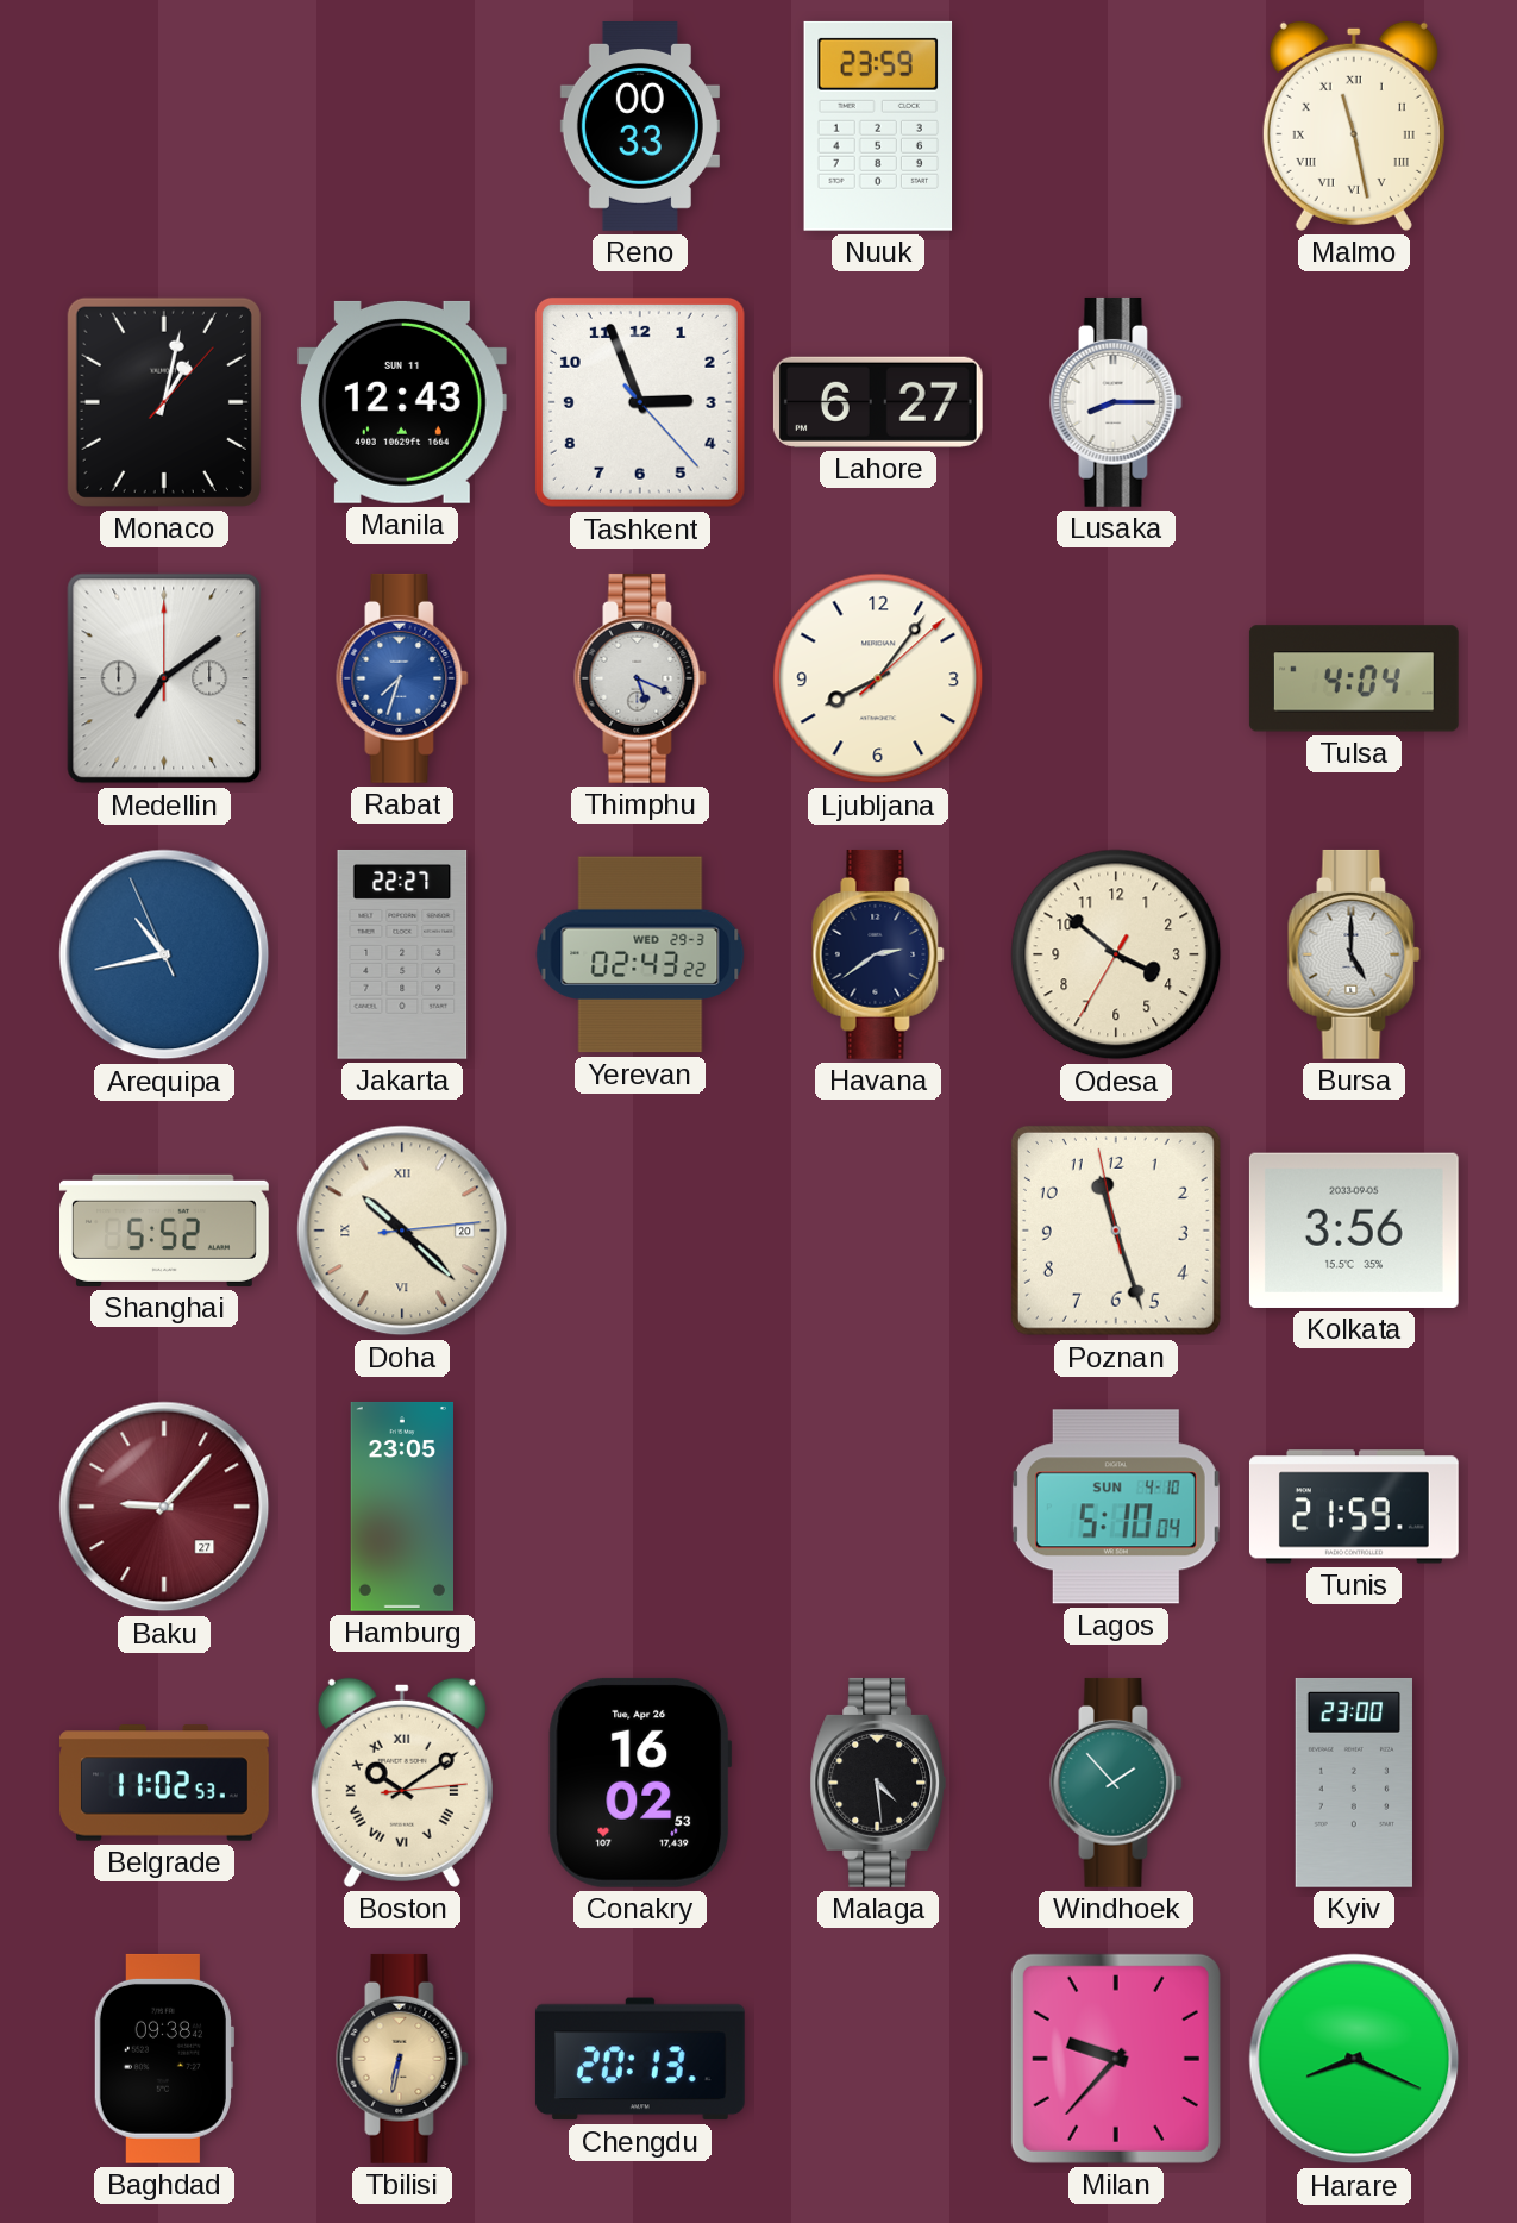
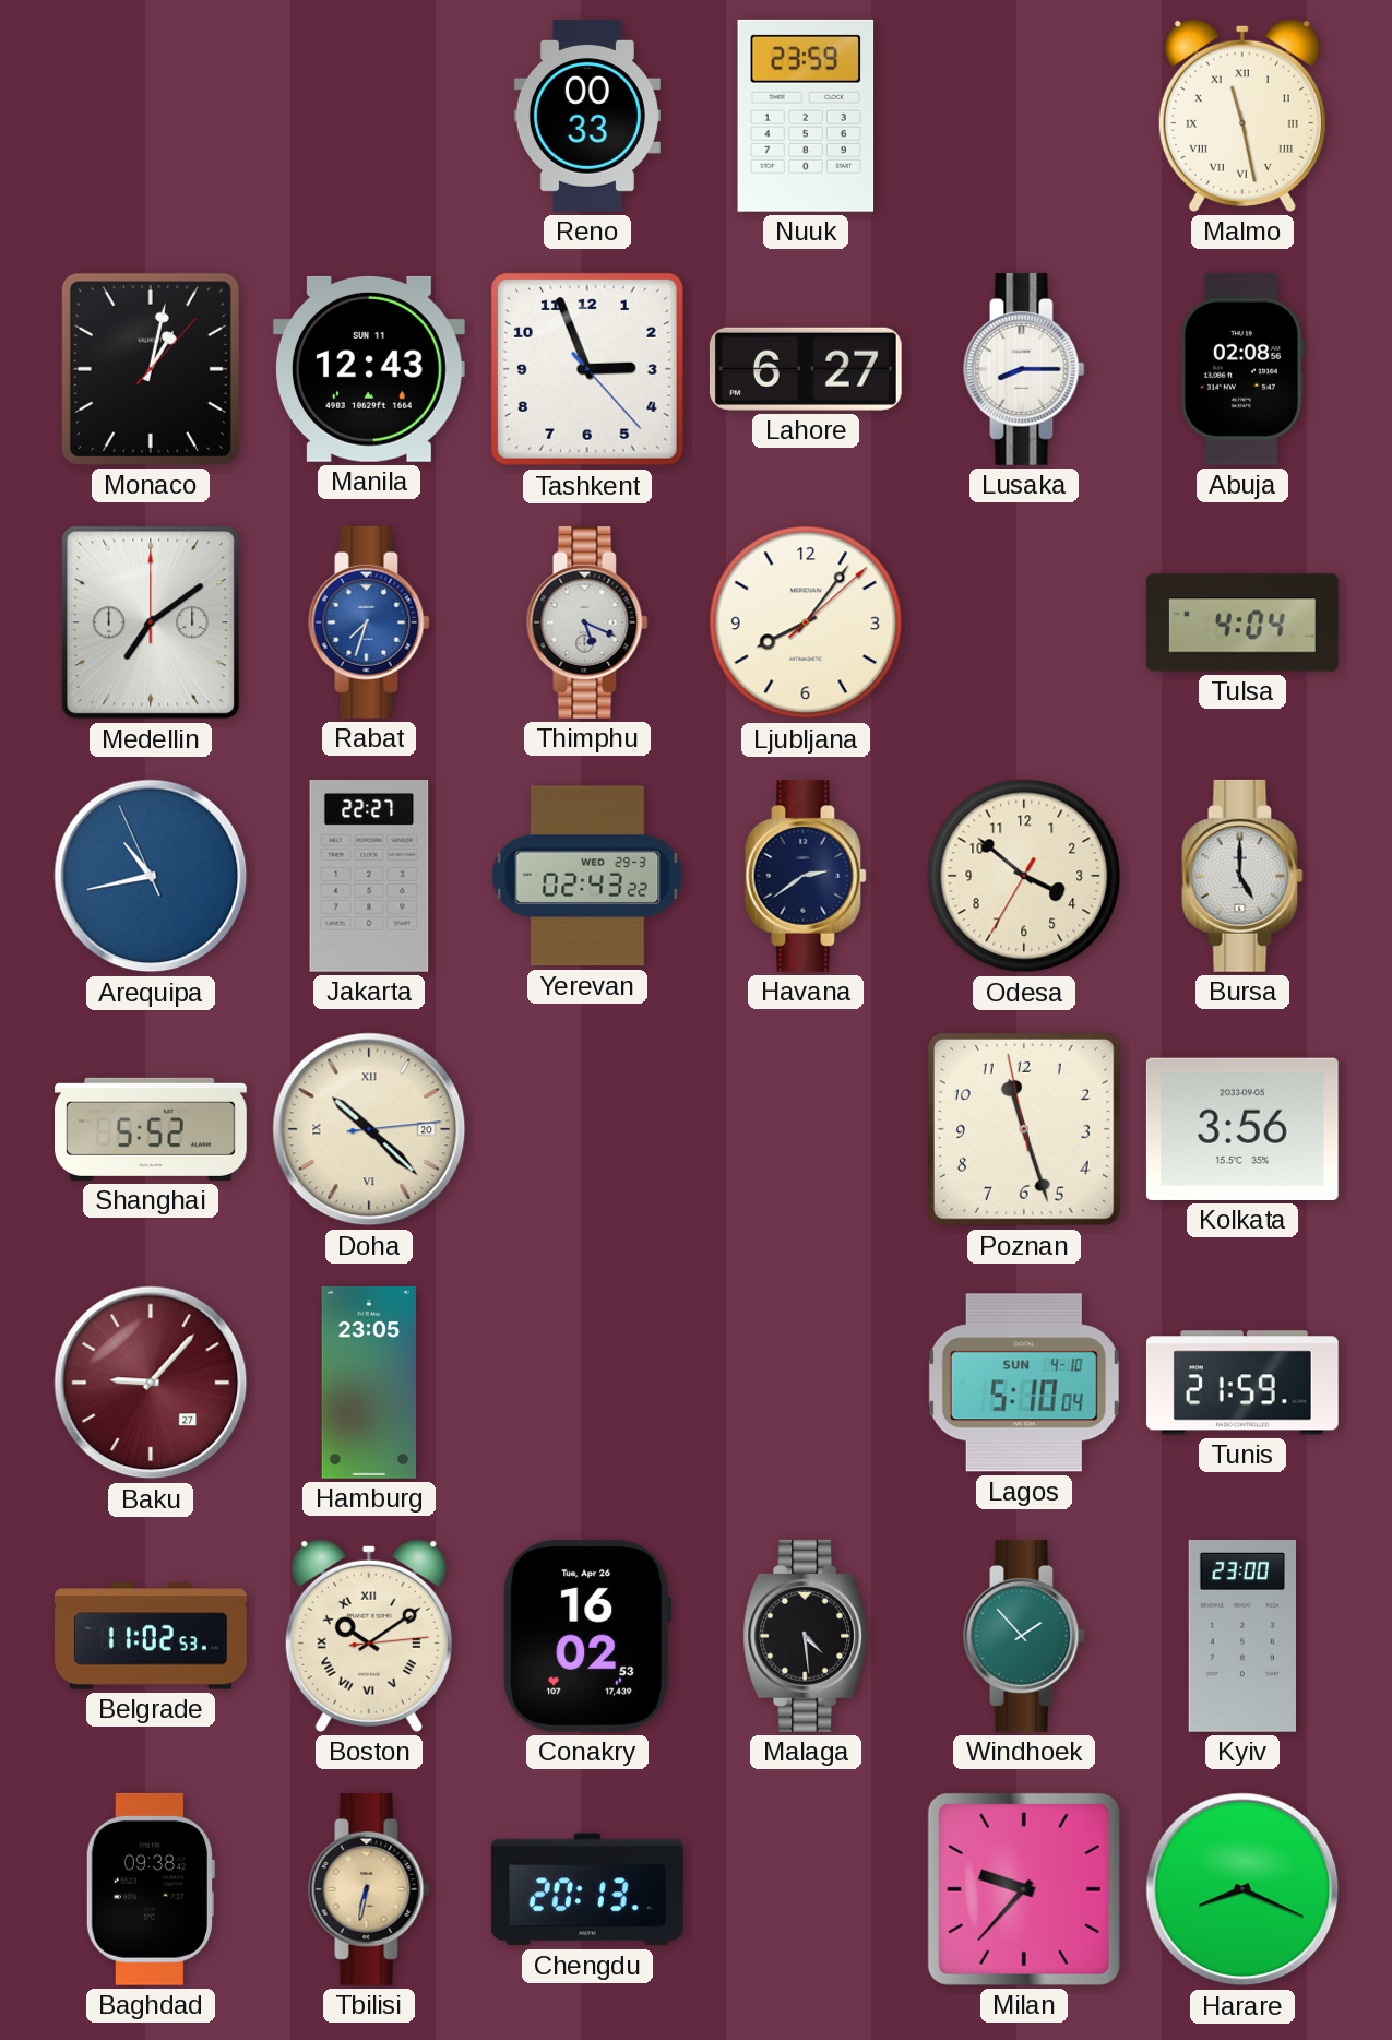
Abuja: none -> 02:08
